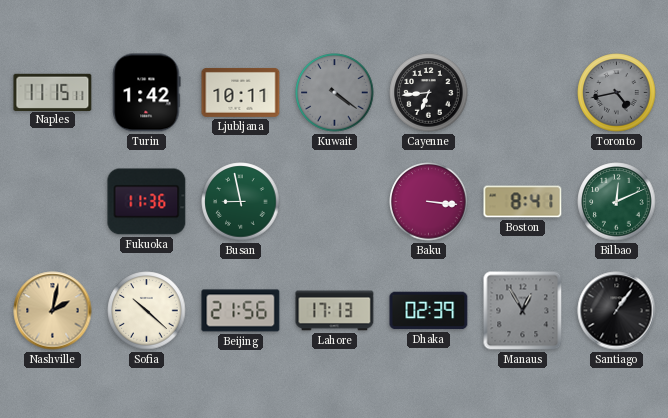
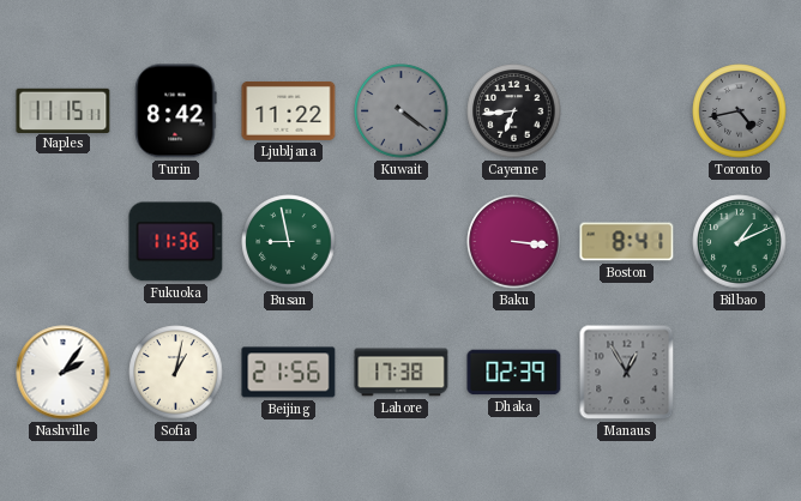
Turin: 1:42 -> 8:42
Ljubljana: 10:11 -> 11:22
Bilbao: 12:11 -> 1:11
Nashville: 2:02 -> 2:06
Nashville dial: champagne -> white
Sofia: 10:22 -> 1:02
Lahore: 17:13 -> 17:38
Santiago: 1:06 -> none
